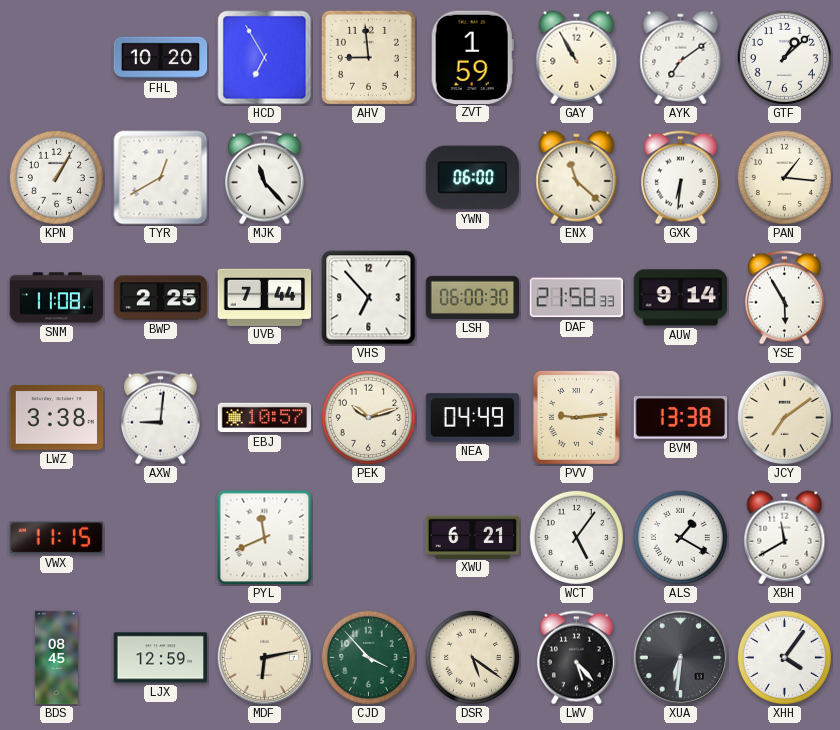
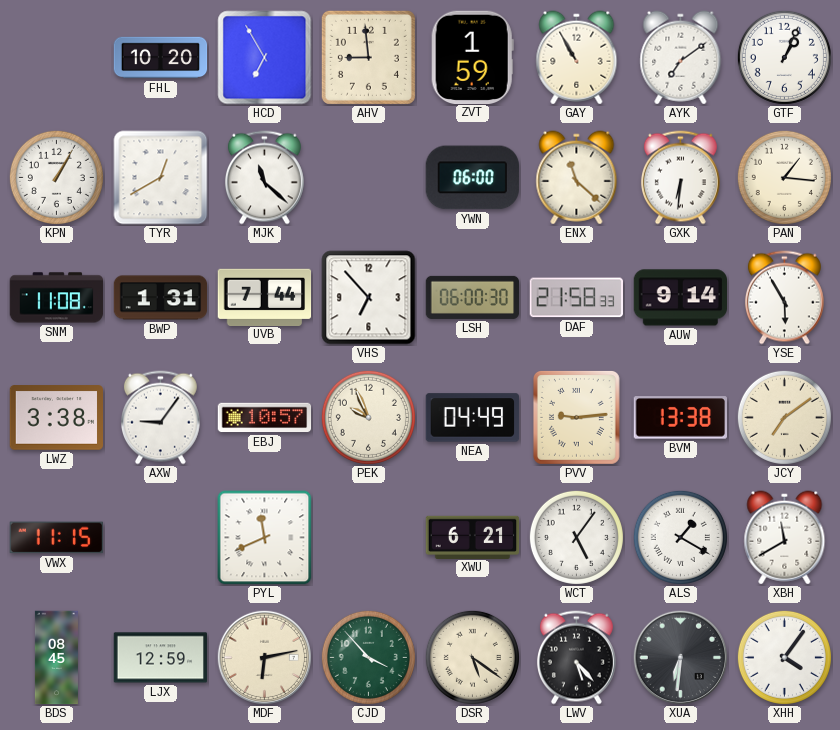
GTF: 1:08 -> 1:04
MJK: 11:23 -> 11:22
BWP: 2:25 -> 1:31
AXW: 9:01 -> 9:06
PEK: 10:12 -> 9:56
